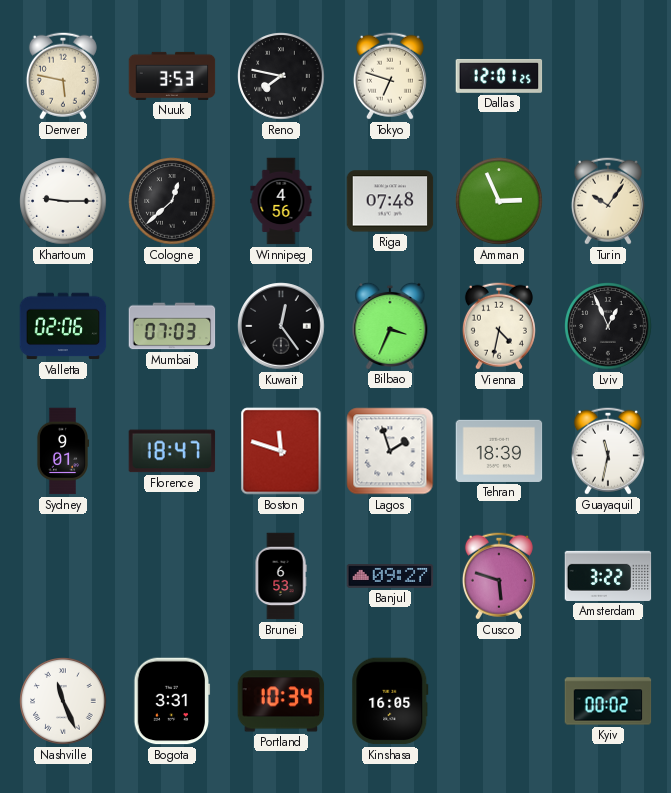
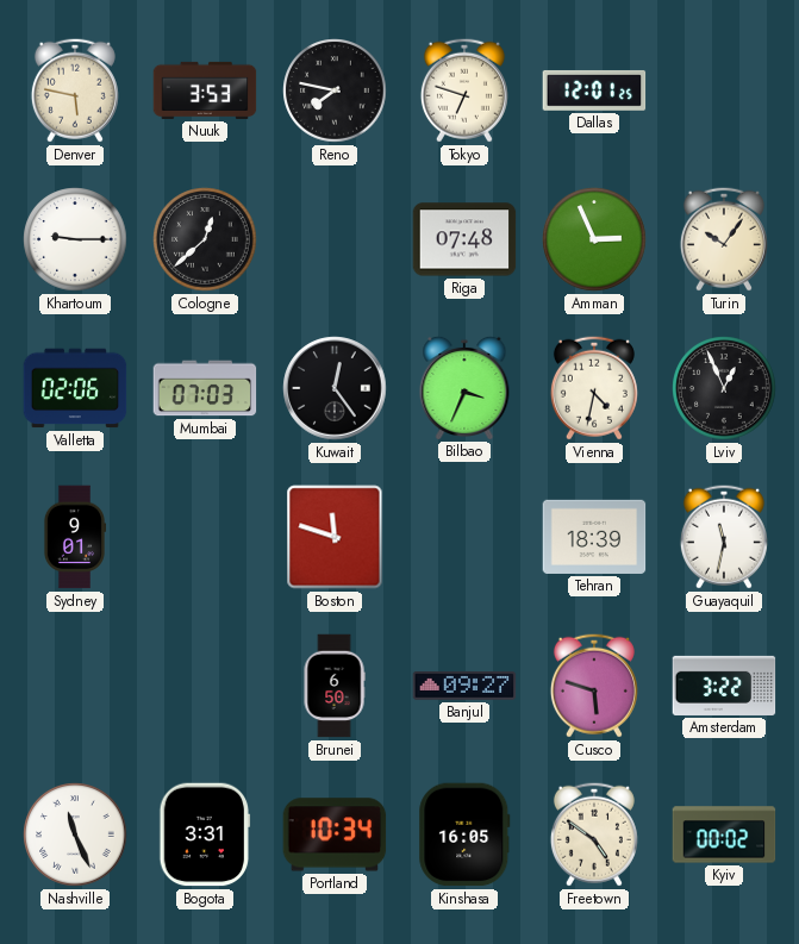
Winnipeg: 4:56 -> none
Florence: 18:47 -> none
Lagos: 1:57 -> none
Brunei: 6:53 -> 6:50
Freetown: none -> 4:51
